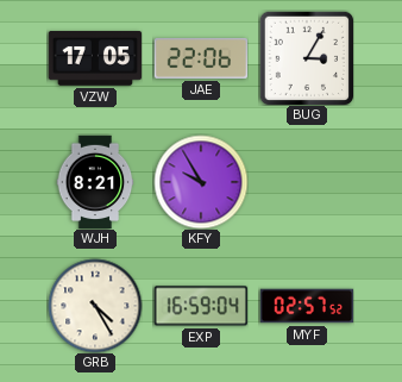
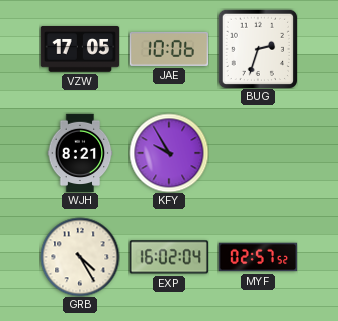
JAE: 22:06 -> 10:06
BUG: 3:05 -> 2:33
EXP: 16:59 -> 16:02
